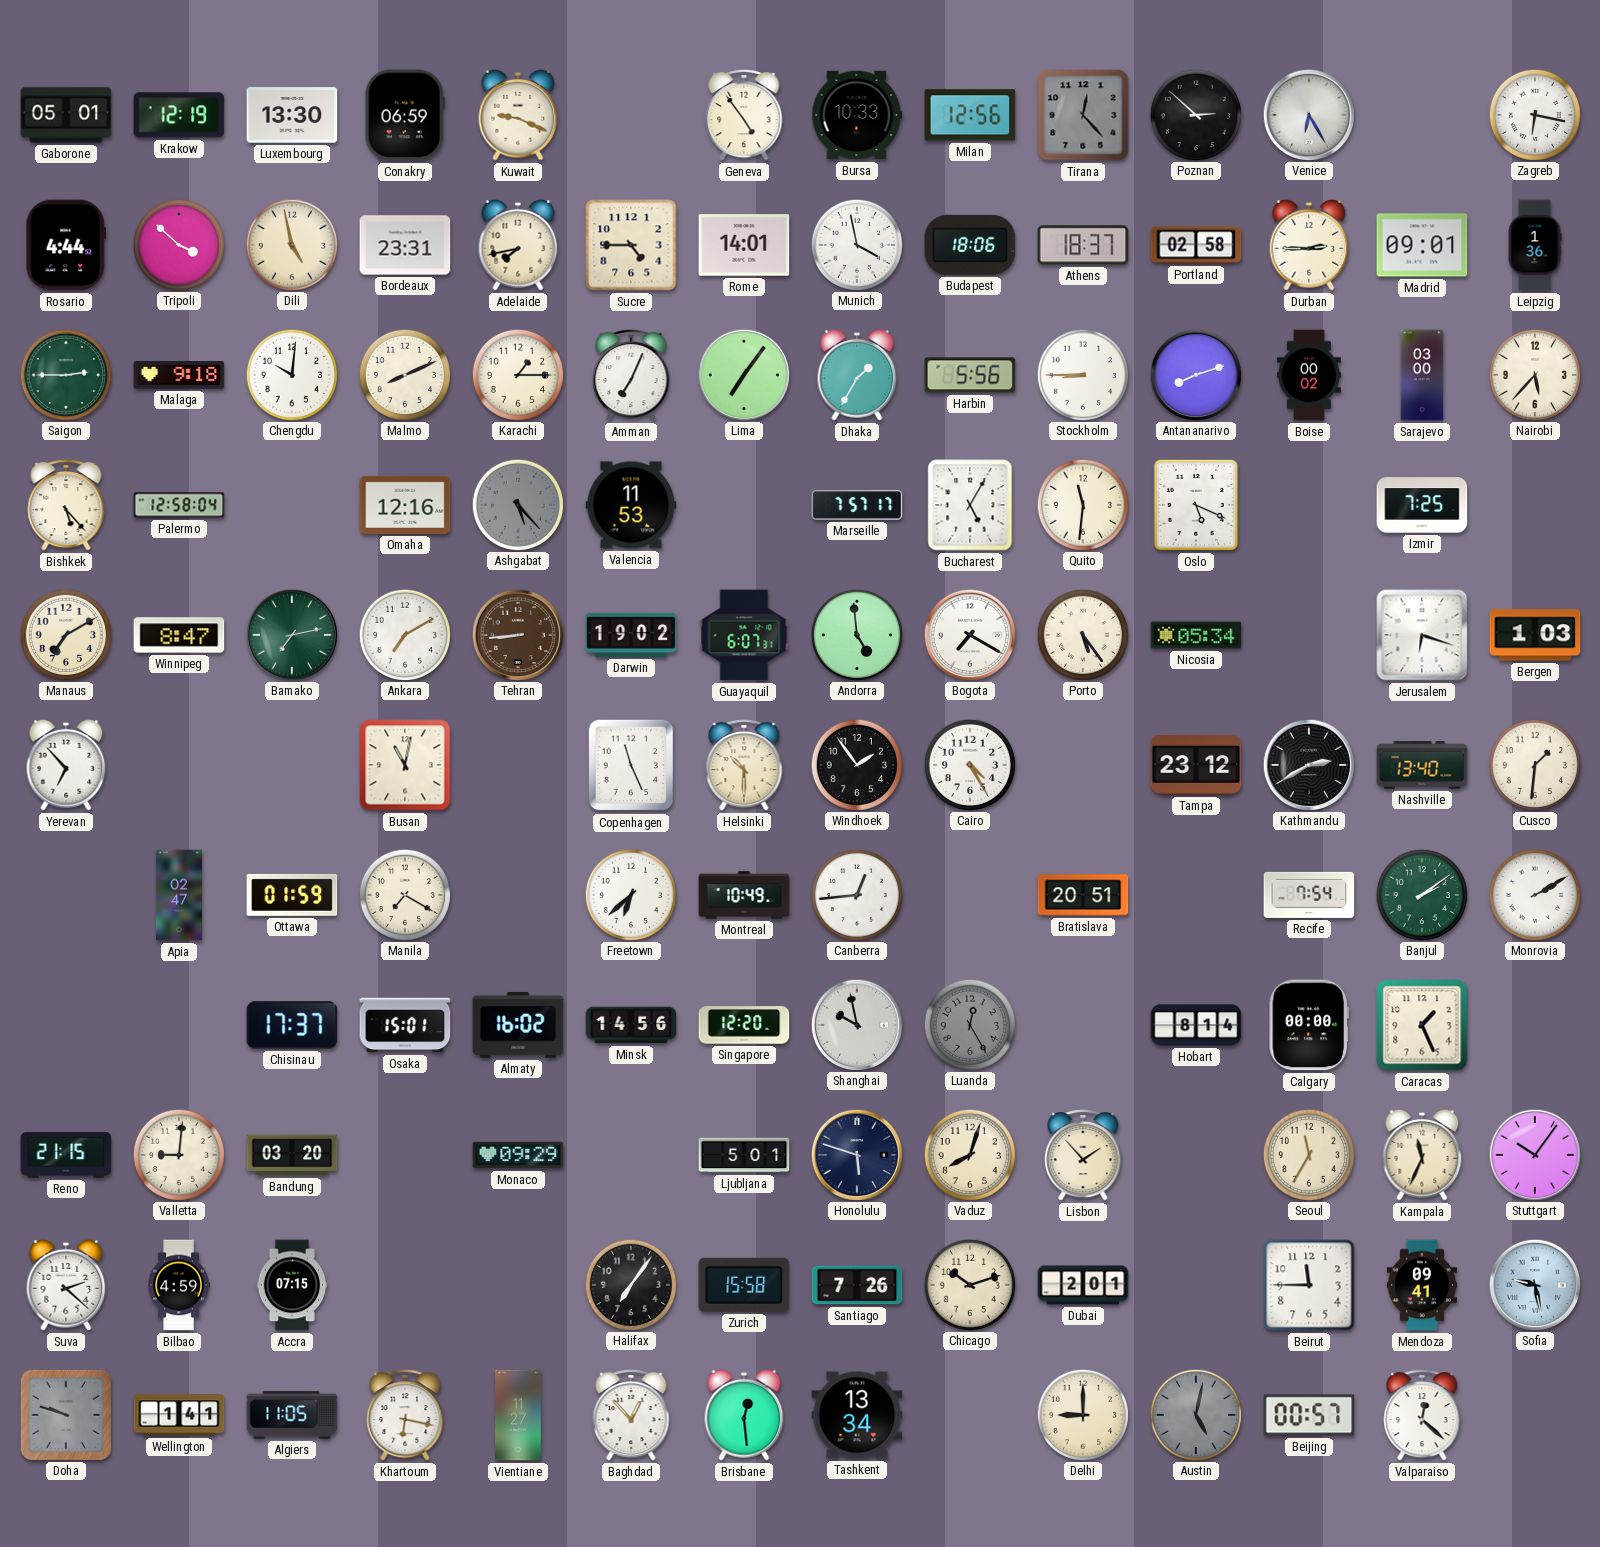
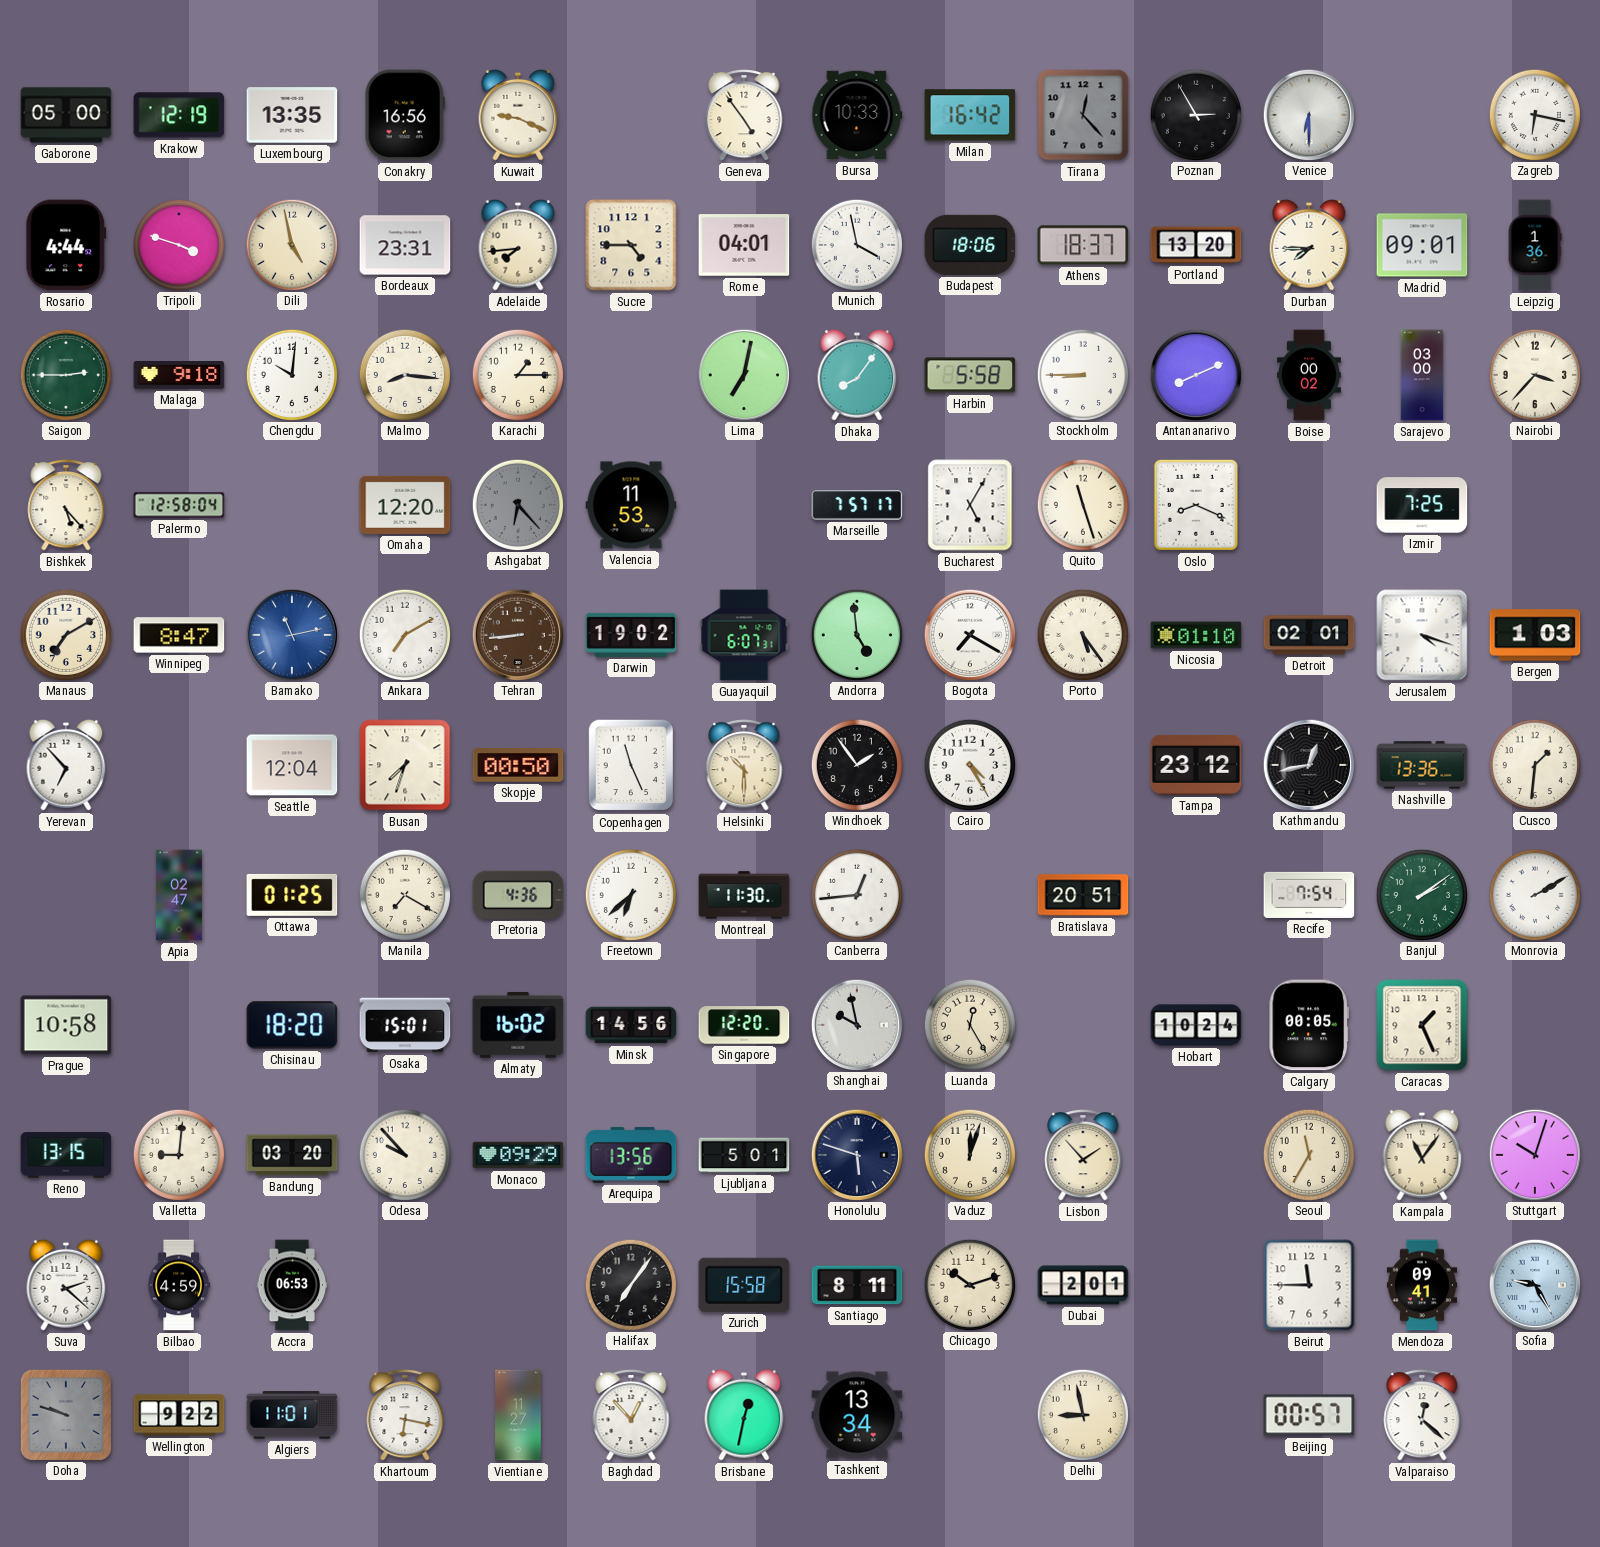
Gaborone: 05:01 -> 05:00
Luxembourg: 13:30 -> 13:35
Conakry: 06:59 -> 16:56
Milan: 12:56 -> 16:42
Poznan: 2:52 -> 2:55
Venice: 6:25 -> 6:30
Tripoli: 3:52 -> 3:48
Adelaide: 7:43 -> 7:44
Rome: 14:01 -> 04:01
Portland: 02:58 -> 13:20
Durban: 2:45 -> 7:45
Malmo: 8:11 -> 8:16
Amman: 7:04 -> none
Lima: 7:06 -> 7:02
Dhaka: 1:35 -> 8:06
Harbin: 5:56 -> 5:58
Antananarivo: 8:12 -> 8:11
Nairobi: 5:37 -> 3:37
Omaha: 12:16 -> 12:20
Ashgabat: 5:23 -> 6:23
Quito: 11:31 -> 11:27
Oslo: 5:19 -> 8:19
Bamako: 7:13 -> 11:13
Bamako dial: green -> blue
Nicosia: 05:34 -> 01:10
Detroit: none -> 02:01
Jerusalem: 6:18 -> 4:18
Seattle: none -> 12:04
Busan: 11:02 -> 7:33
Skopje: none -> 00:50
Kathmandu: 2:40 -> 12:43
Nashville: 13:40 -> 13:36
Ottawa: 01:59 -> 01:25
Pretoria: none -> 4:36
Montreal: 10:49 -> 11:30
Prague: none -> 10:58
Chisinau: 17:37 -> 18:20
Luanda dial: grey -> cream
Hobart: 8:14 -> 10:24
Calgary: 00:00 -> 00:05
Reno: 21:15 -> 13:15
Odesa: none -> 9:53
Arequipa: none -> 13:56
Vaduz: 8:03 -> 12:03
Kampala: 11:34 -> 11:06
Stuttgart: 10:06 -> 10:03
Accra: 07:15 -> 06:53
Santiago: 7:26 -> 8:11
Sofia: 9:28 -> 9:25
Wellington: 1:41 -> 9:22
Algiers: 11:05 -> 11:01
Brisbane: 12:29 -> 12:32
Delhi: 9:00 -> 8:58
Austin: 5:02 -> none
